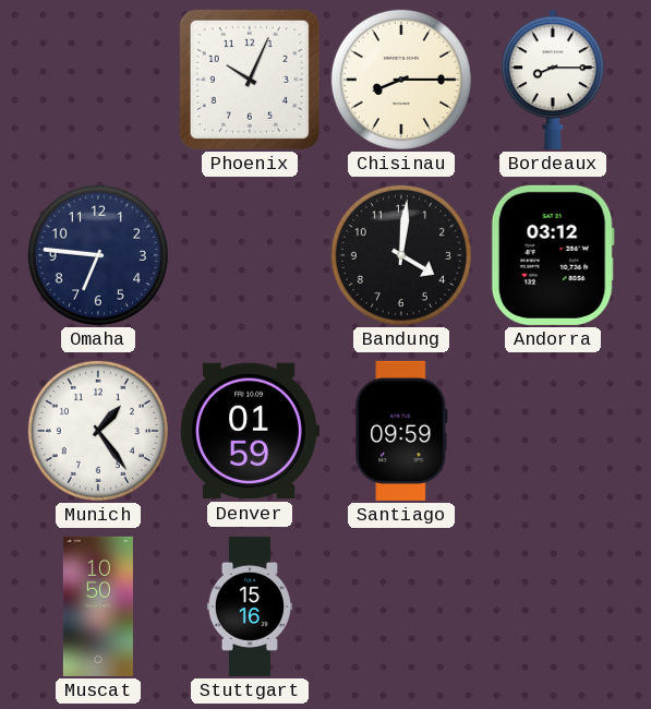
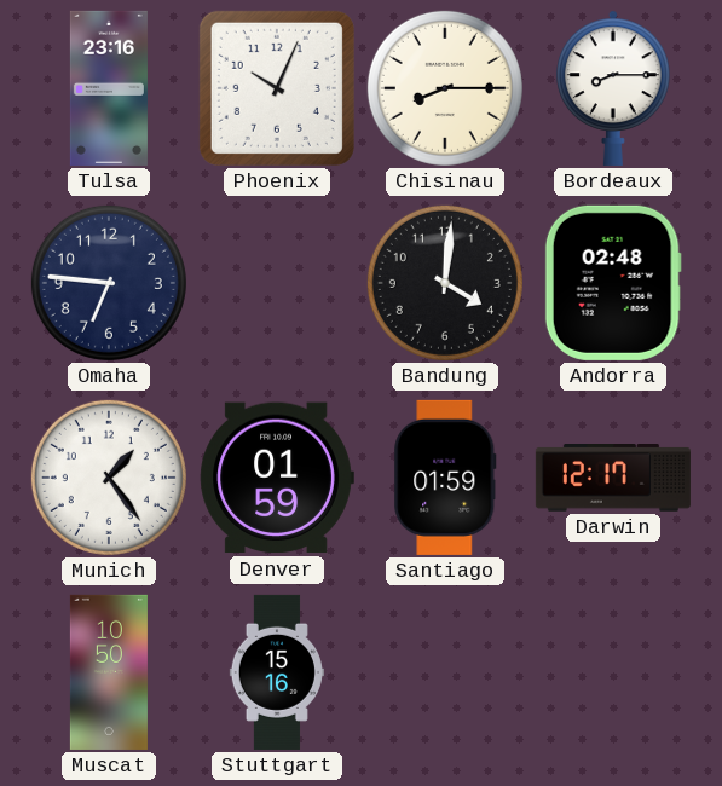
Tulsa: none -> 23:16
Andorra: 03:12 -> 02:48
Santiago: 09:59 -> 01:59
Darwin: none -> 12:17
